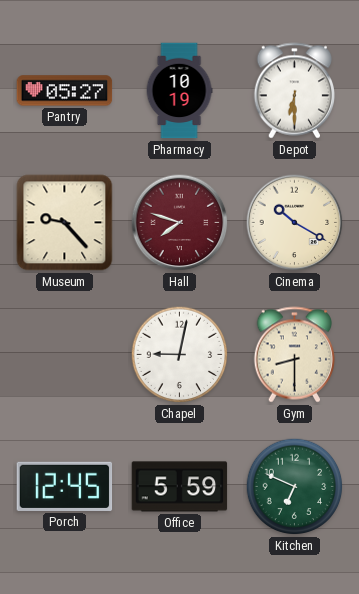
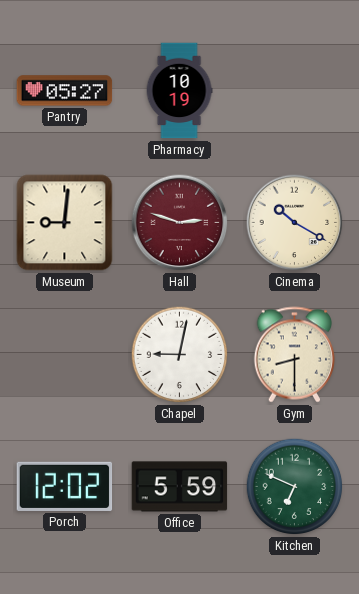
Depot: 6:30 -> none
Museum: 9:23 -> 9:01
Hall: 7:48 -> 2:48
Porch: 12:45 -> 12:02
